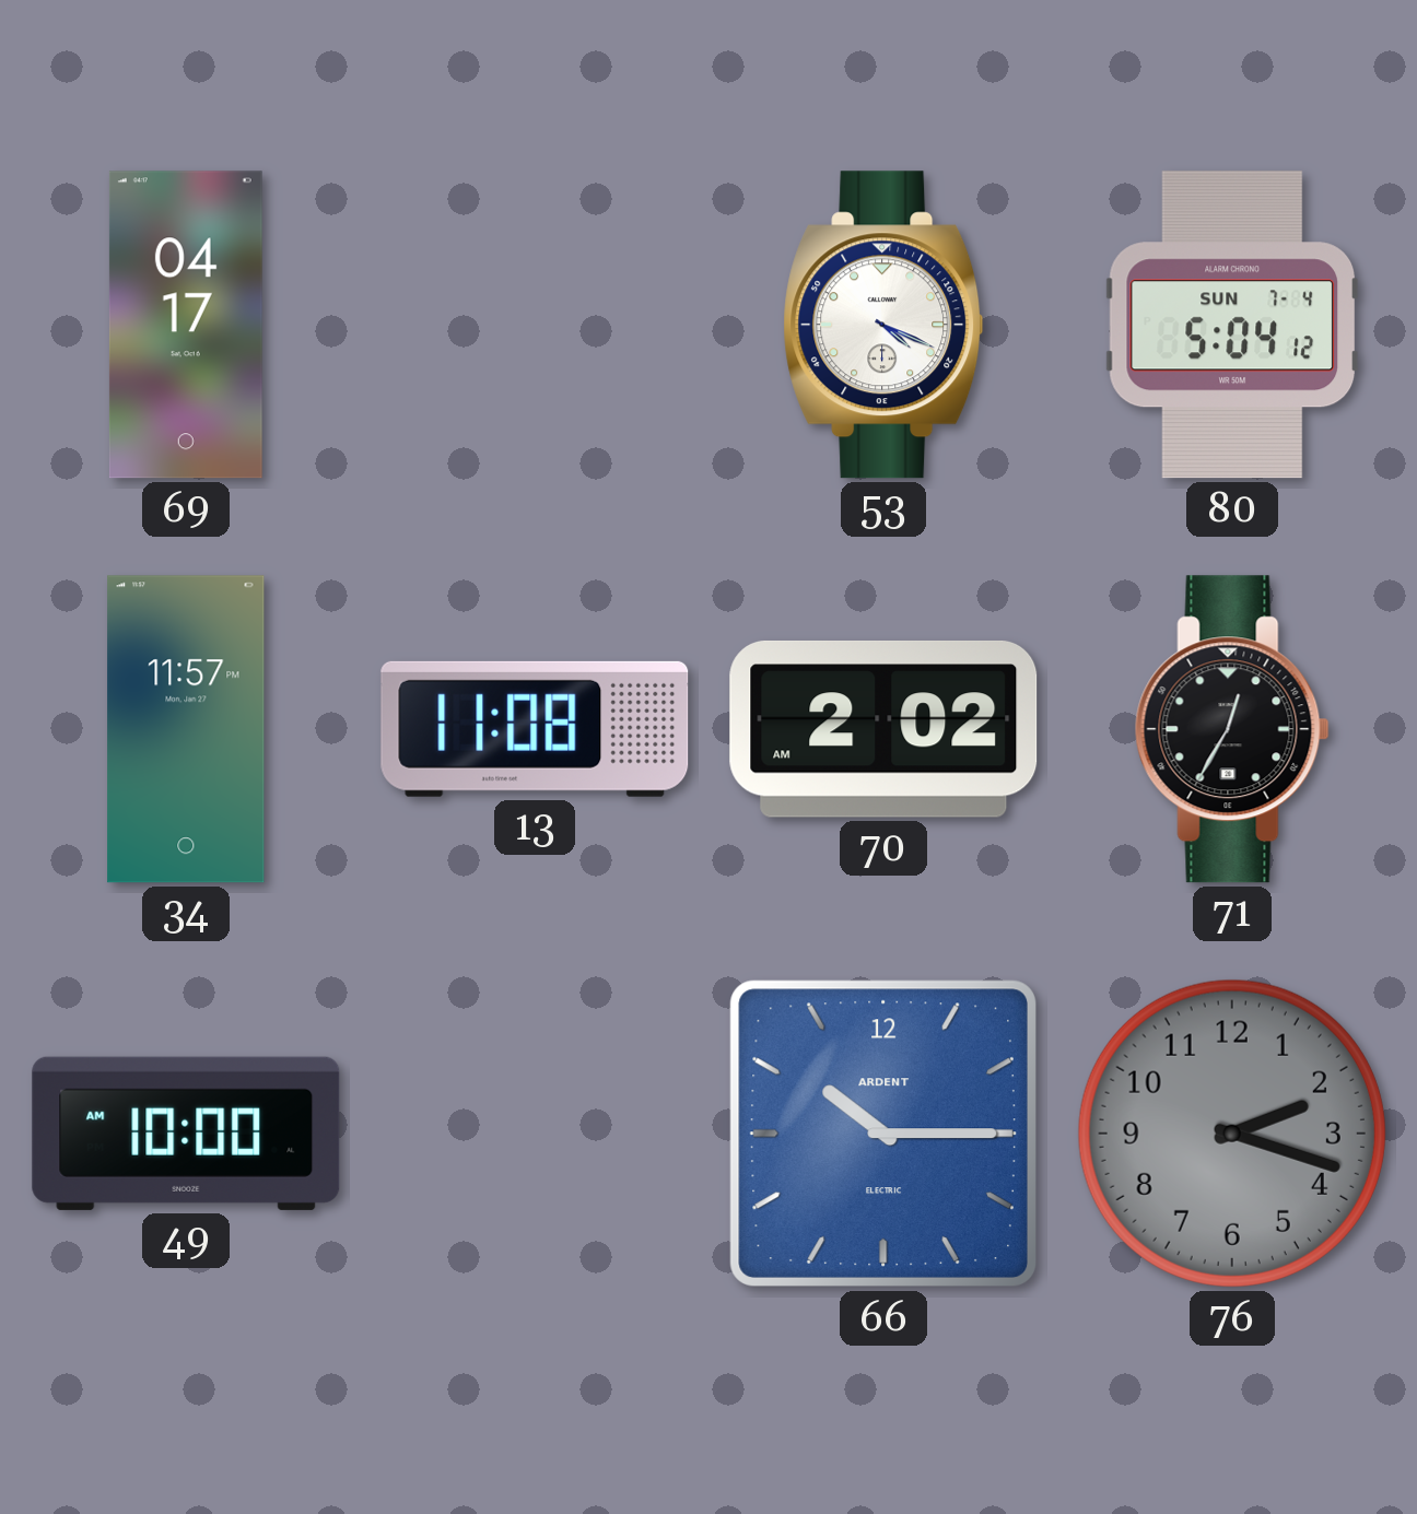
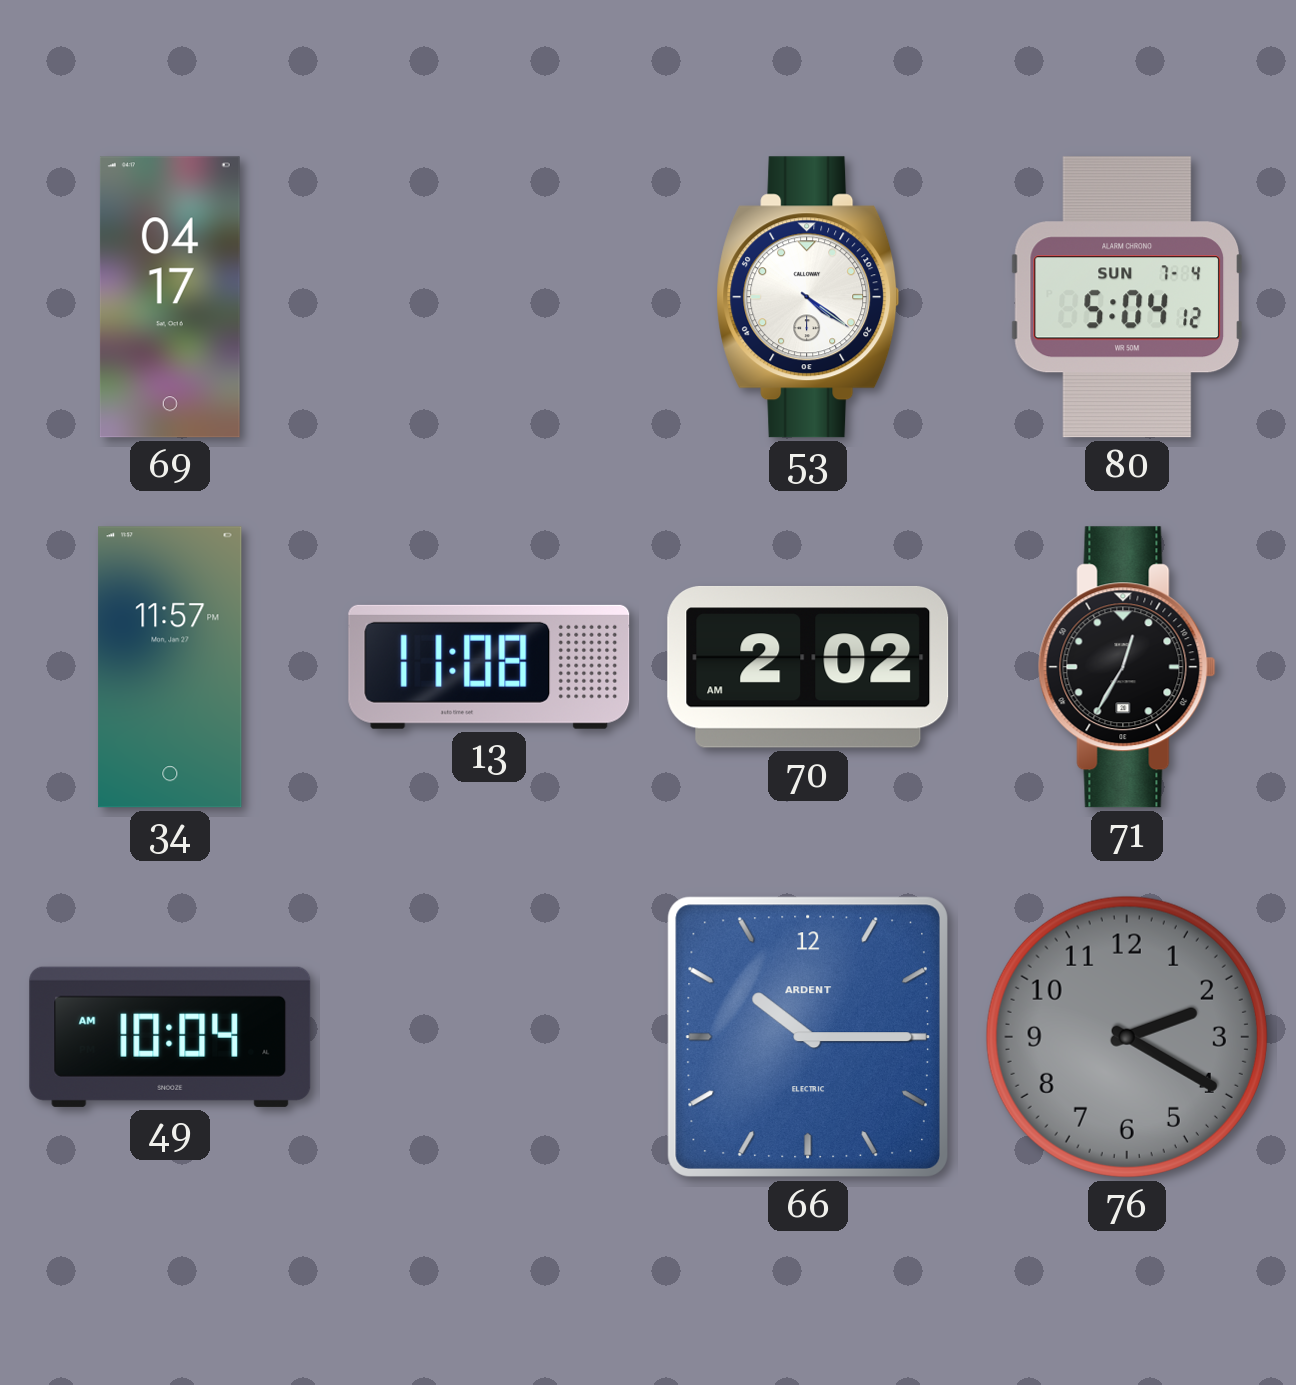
53: 4:19 -> 4:21
49: 10:00 -> 10:04
76: 2:18 -> 2:20
